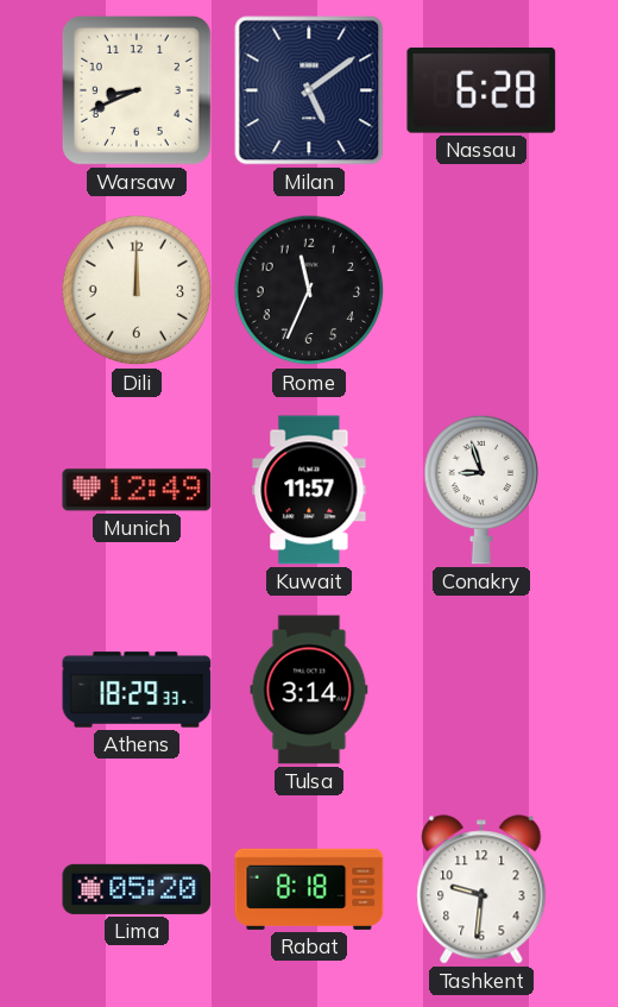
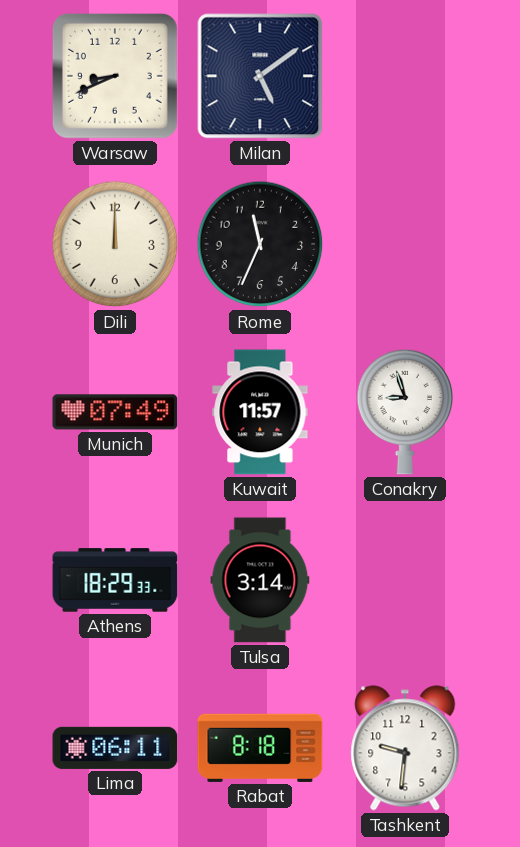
Nassau: 6:28 -> none
Munich: 12:49 -> 07:49
Lima: 05:20 -> 06:11
